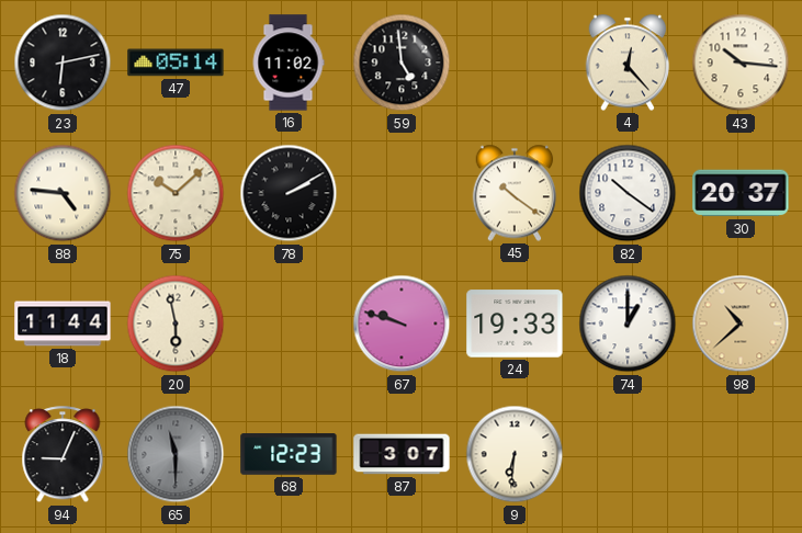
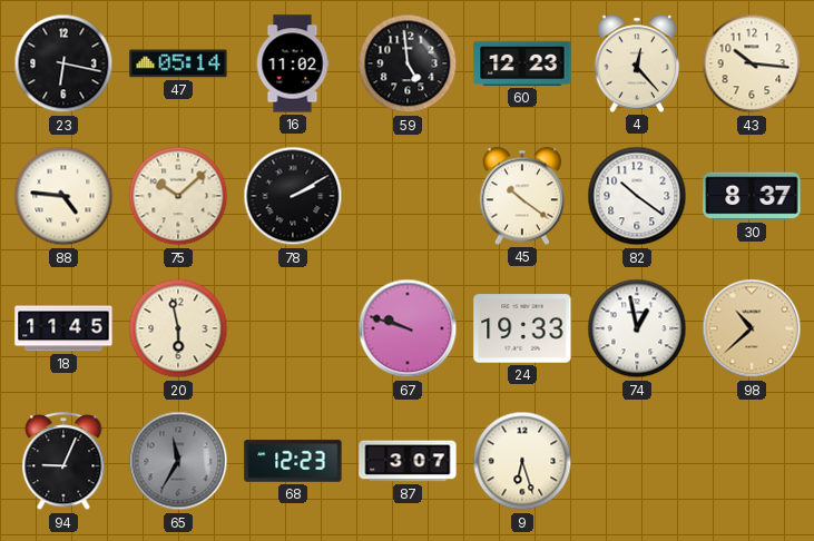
23: 6:13 -> 6:17
60: none -> 12:23
30: 20:37 -> 8:37
18: 11:44 -> 11:45
74: 1:00 -> 12:58
65: 11:30 -> 11:35
9: 6:31 -> 6:27
